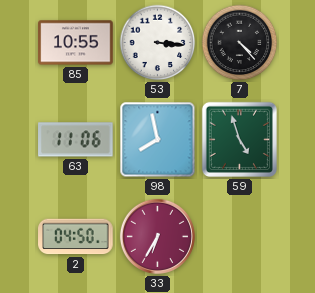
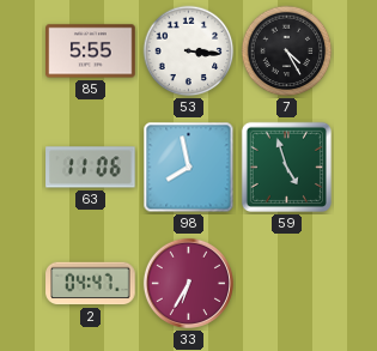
85: 10:55 -> 5:55
7: 4:23 -> 4:25
2: 04:50 -> 04:47
